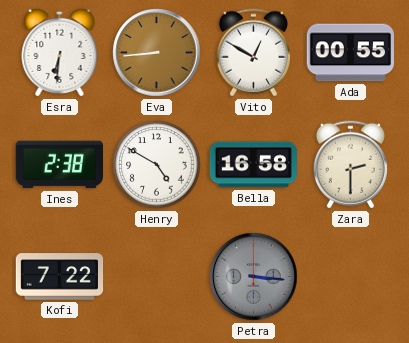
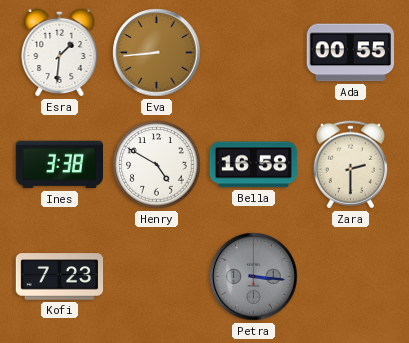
Esra: 6:31 -> 1:31
Vito: 12:50 -> none
Ines: 2:38 -> 3:38
Kofi: 7:22 -> 7:23
